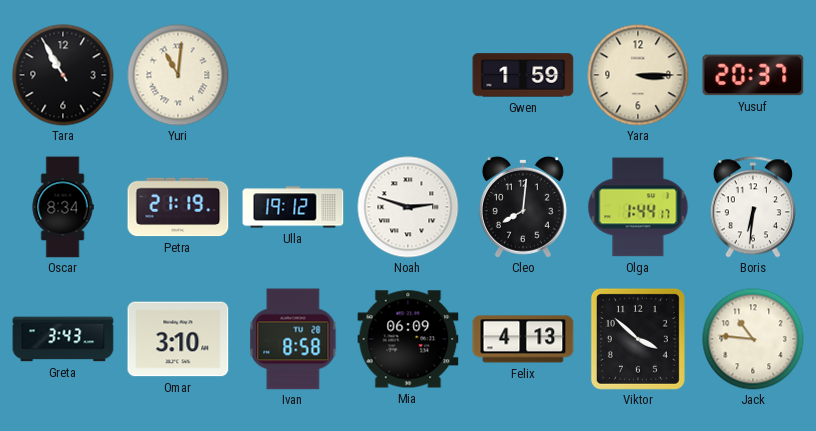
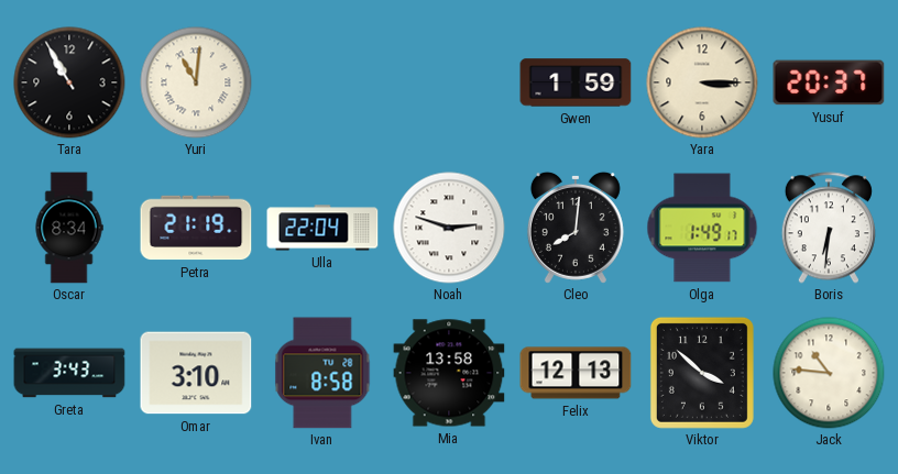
Ulla: 19:12 -> 22:04
Olga: 1:44 -> 1:49
Mia: 06:09 -> 13:58
Felix: 4:13 -> 12:13
